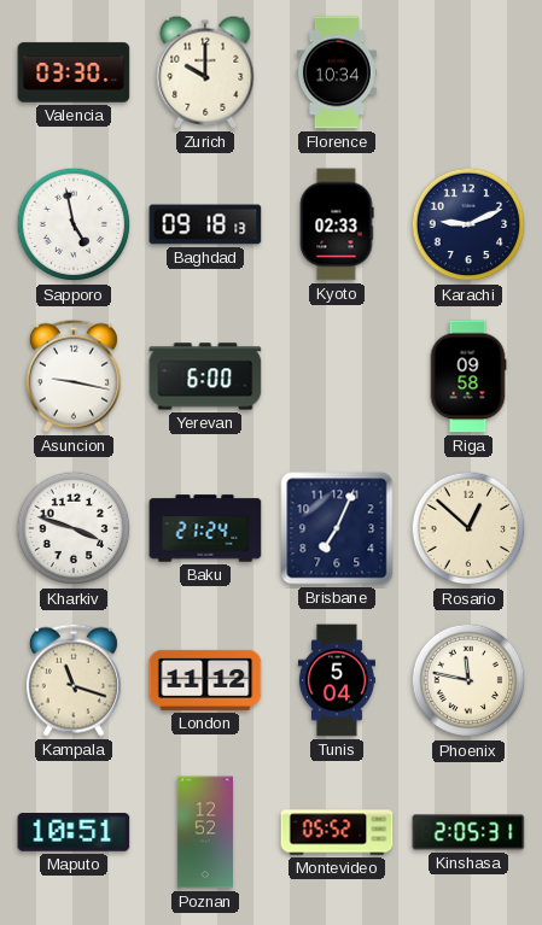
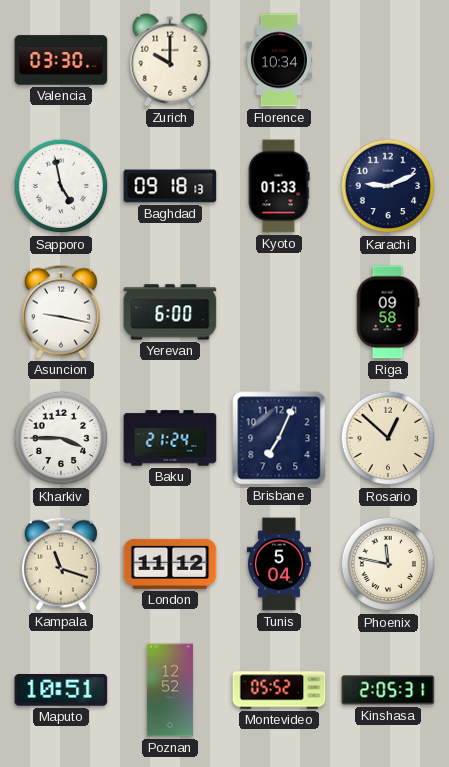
Kyoto: 02:33 -> 01:33
Kharkiv: 3:48 -> 3:45
